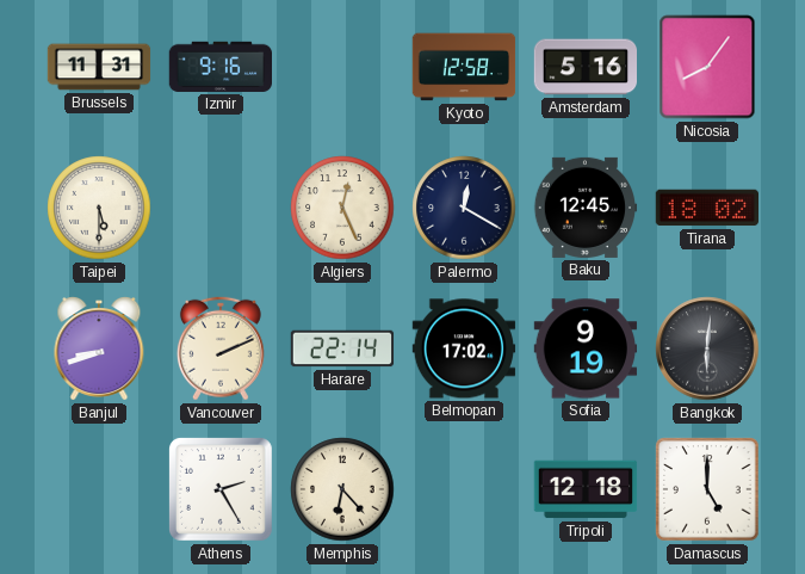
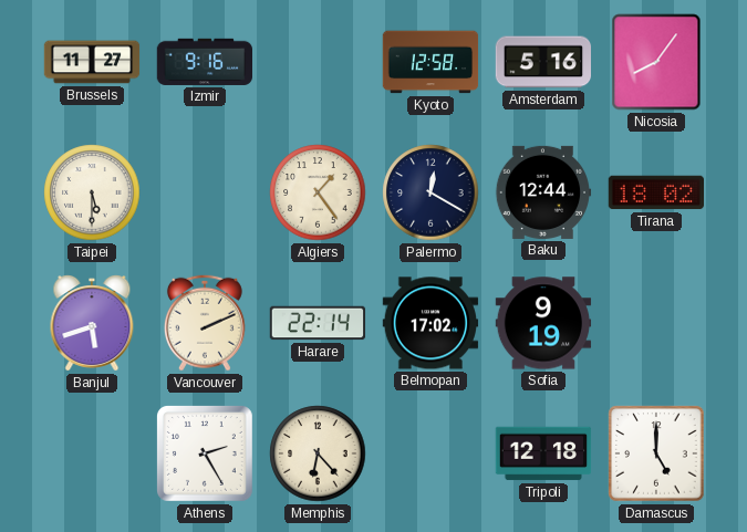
Brussels: 11:31 -> 11:27
Algiers: 12:26 -> 1:24
Baku: 12:45 -> 12:44
Banjul: 8:42 -> 5:42
Bangkok: 6:01 -> none
